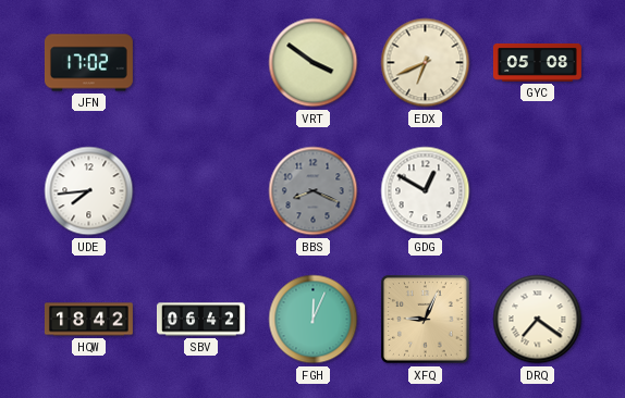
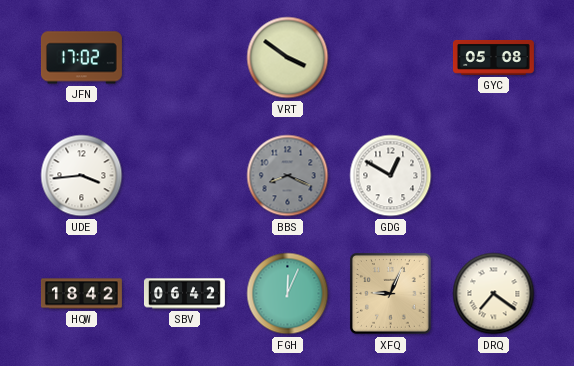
EDX: 6:41 -> none
UDE: 7:44 -> 3:44
